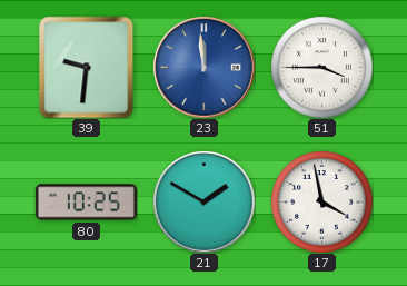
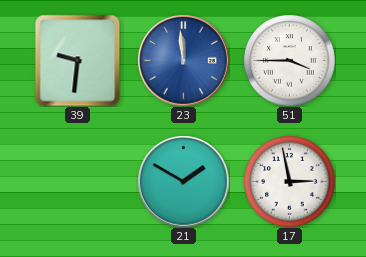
80: 10:25 -> none
17: 3:58 -> 2:58
